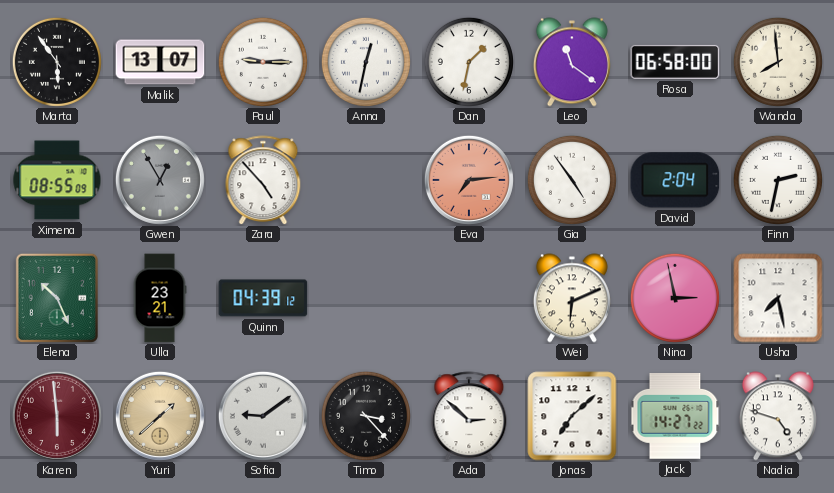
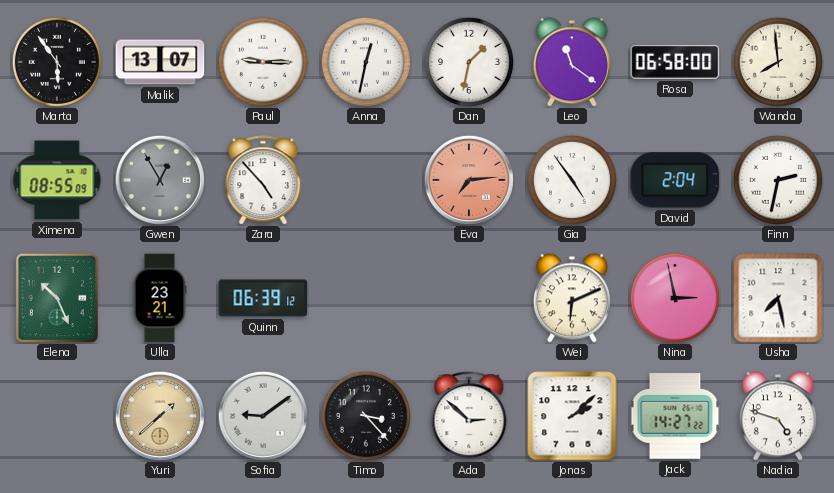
Quinn: 04:39 -> 06:39
Karen: 5:59 -> none
Jonas: 7:08 -> 2:08
